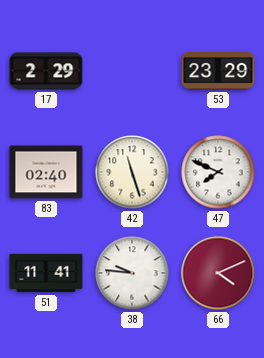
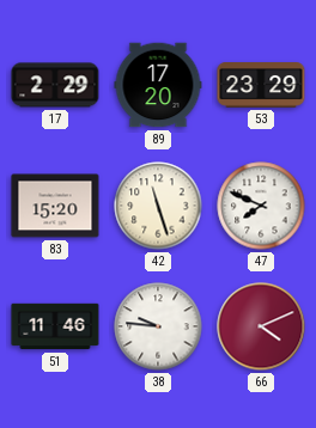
89: none -> 17:20
83: 02:40 -> 15:20
51: 11:41 -> 11:46
